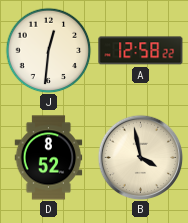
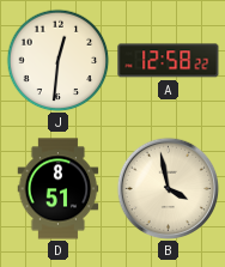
D: 8:52 -> 8:51
